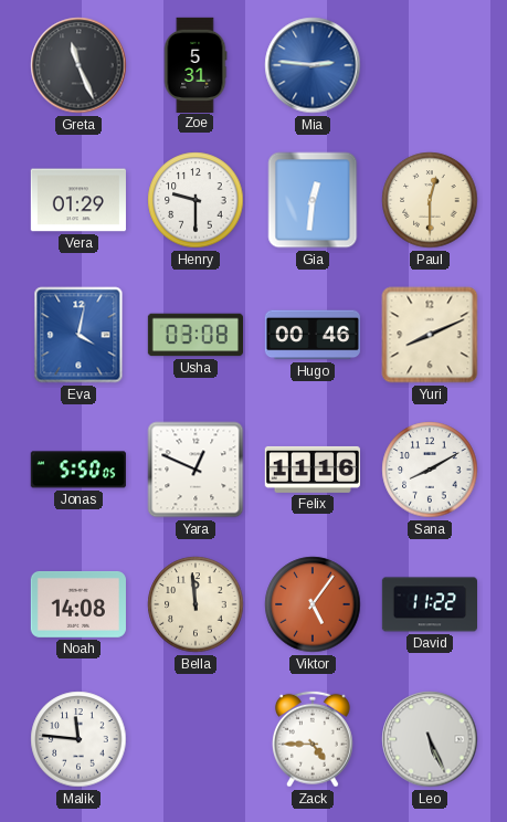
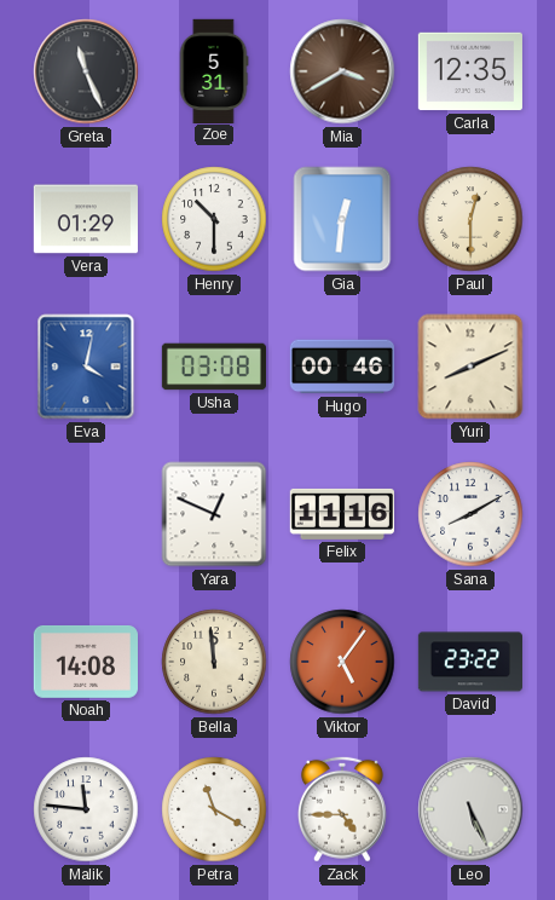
Mia: 2:46 -> 3:40
Mia dial: blue -> brown
Carla: none -> 12:35
Henry: 9:30 -> 10:30
Jonas: 5:50 -> none
David: 11:22 -> 23:22
Petra: none -> 11:20
